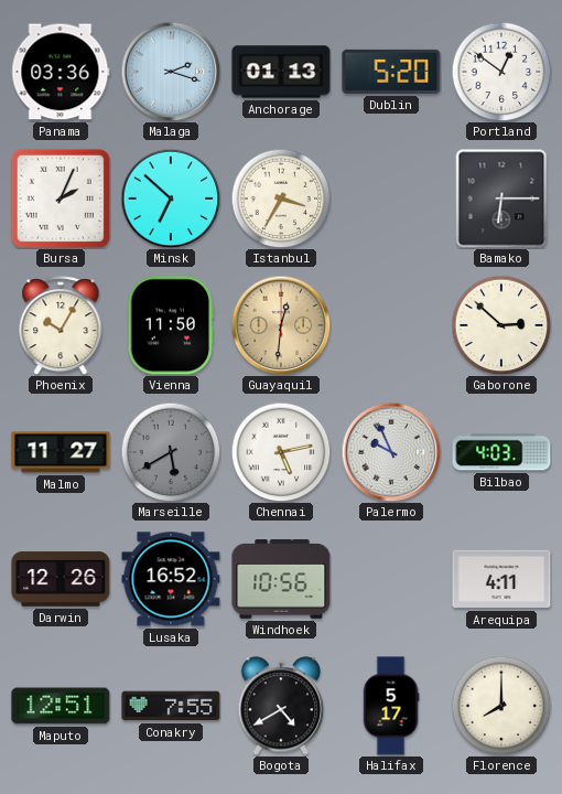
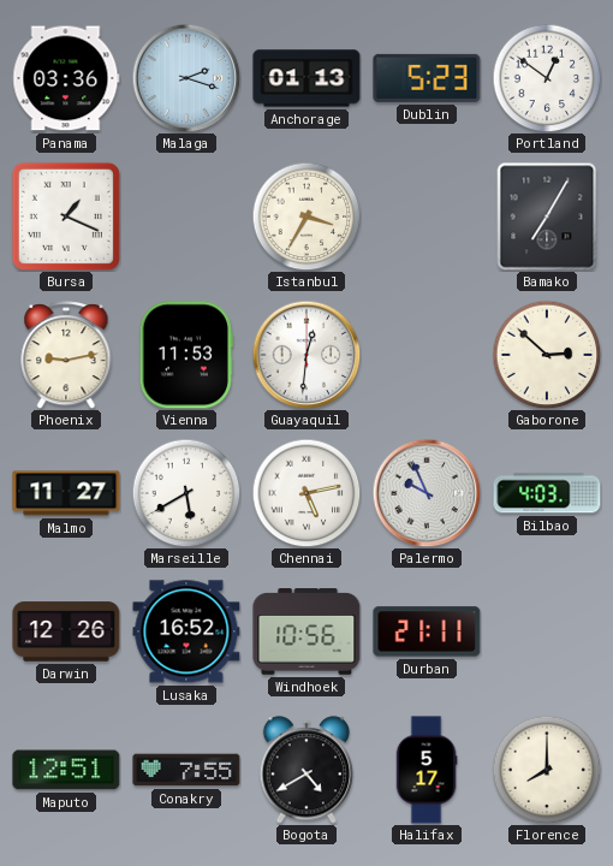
Dublin: 5:20 -> 5:23
Bursa: 2:04 -> 1:19
Minsk: 6:52 -> none
Bamako: 6:15 -> 7:05
Phoenix: 10:05 -> 9:13
Vienna: 11:50 -> 11:53
Guayaquil dial: champagne -> white
Marseille dial: grey -> white
Durban: none -> 21:11
Arequipa: 4:11 -> none
